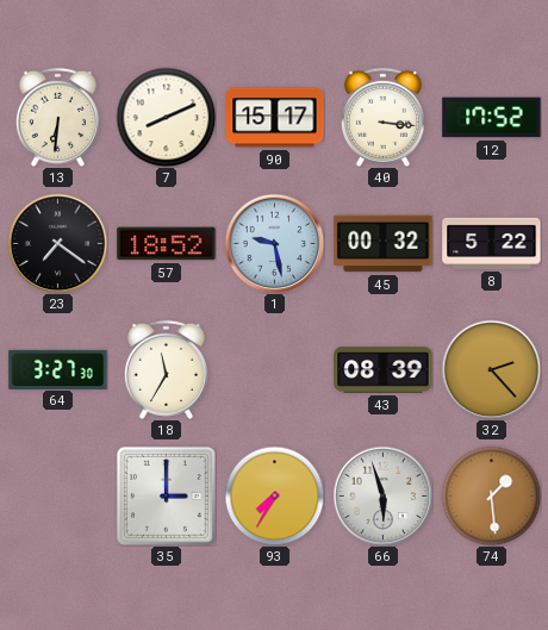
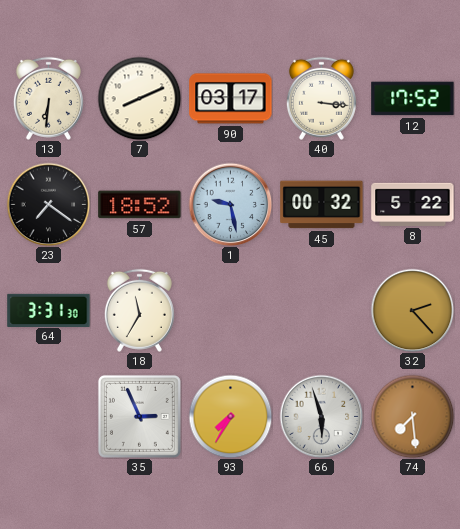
90: 15:17 -> 03:17
64: 3:27 -> 3:31
43: 08:39 -> none
35: 3:00 -> 2:56
74: 1:29 -> 7:29
